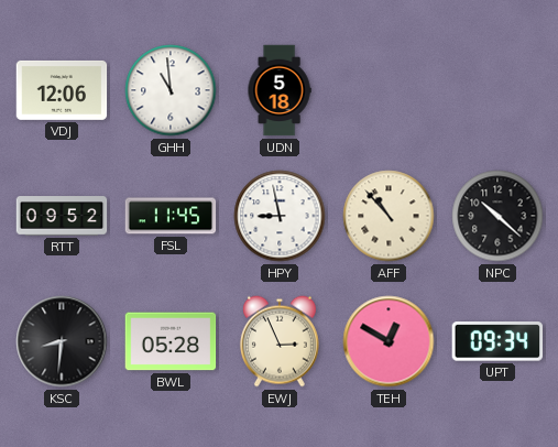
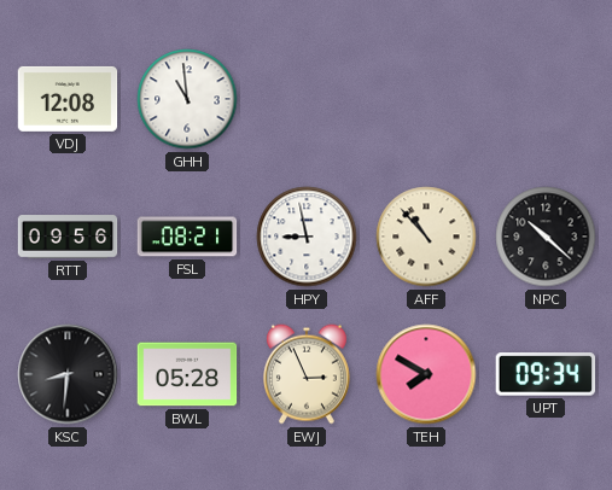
VDJ: 12:06 -> 12:08
UDN: 5:18 -> none
RTT: 09:52 -> 09:56
FSL: 11:45 -> 08:21
TEH: 12:50 -> 7:50
